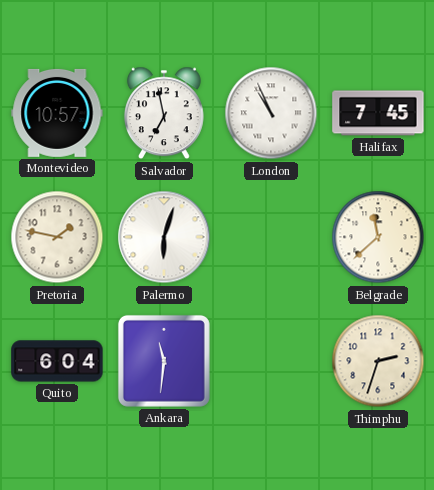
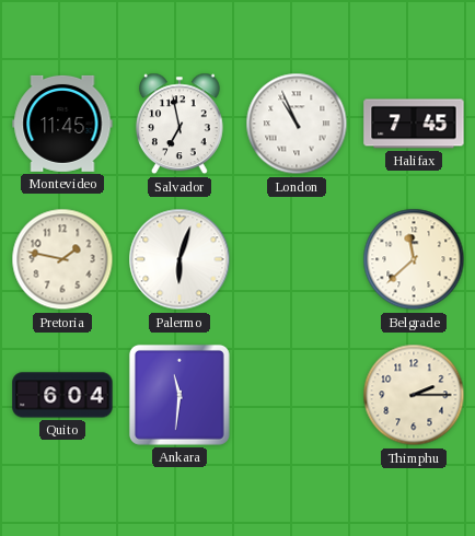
Montevideo: 10:57 -> 11:45
Thimphu: 2:33 -> 2:15
